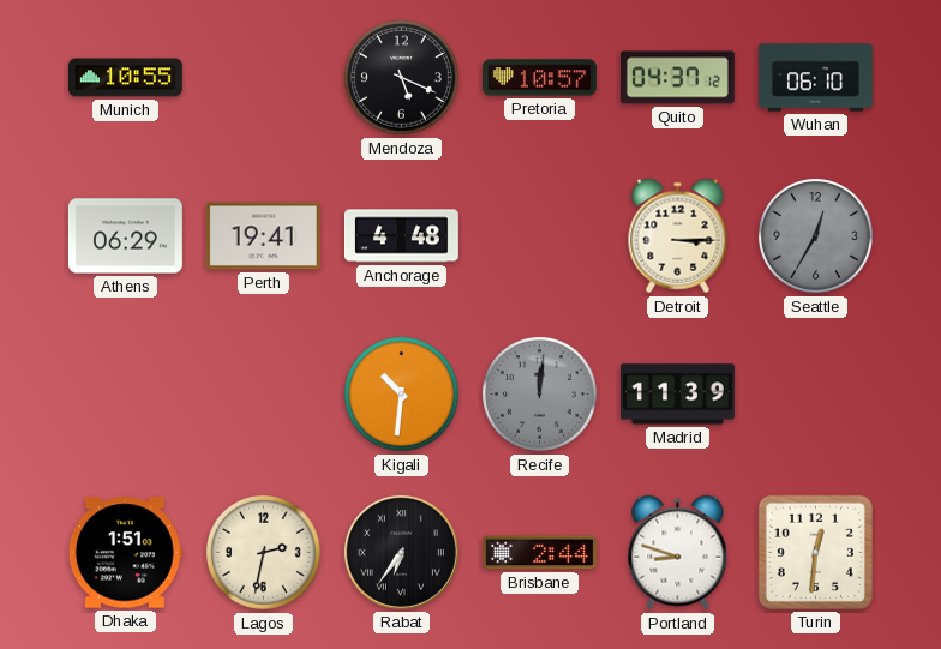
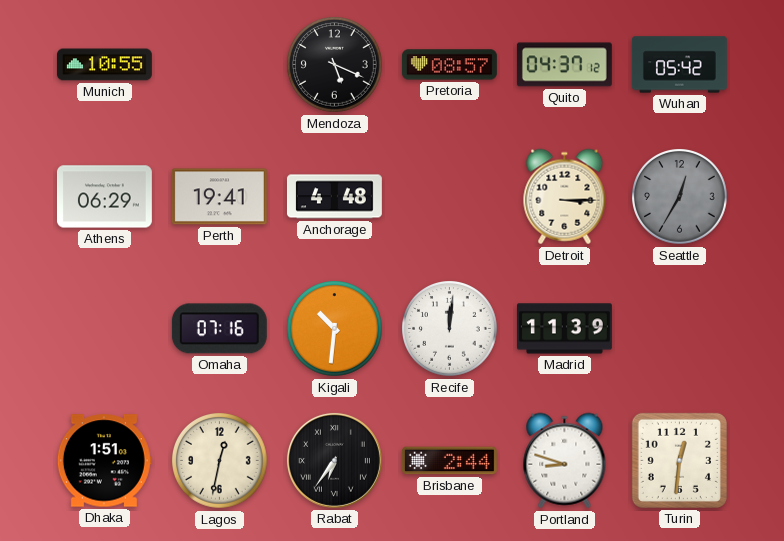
Pretoria: 10:57 -> 08:57
Wuhan: 06:10 -> 05:42
Omaha: none -> 07:16
Recife dial: grey -> white
Lagos: 2:32 -> 12:32
